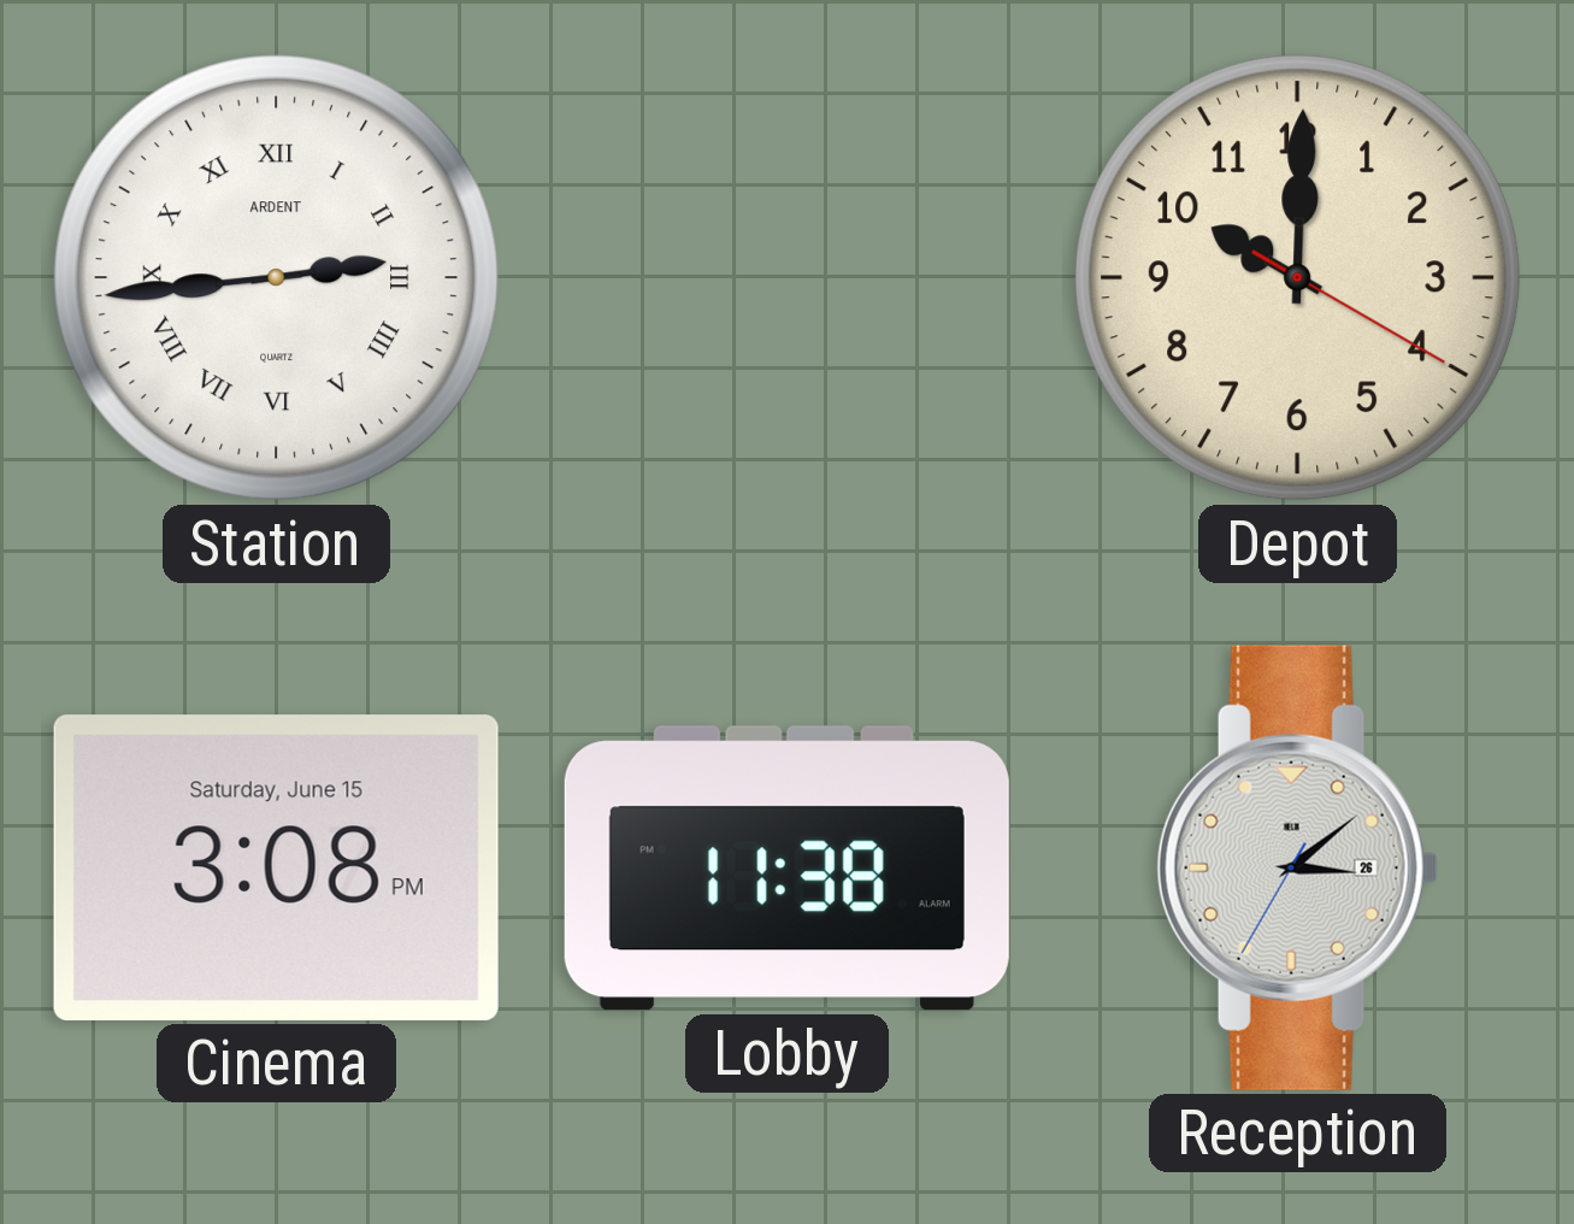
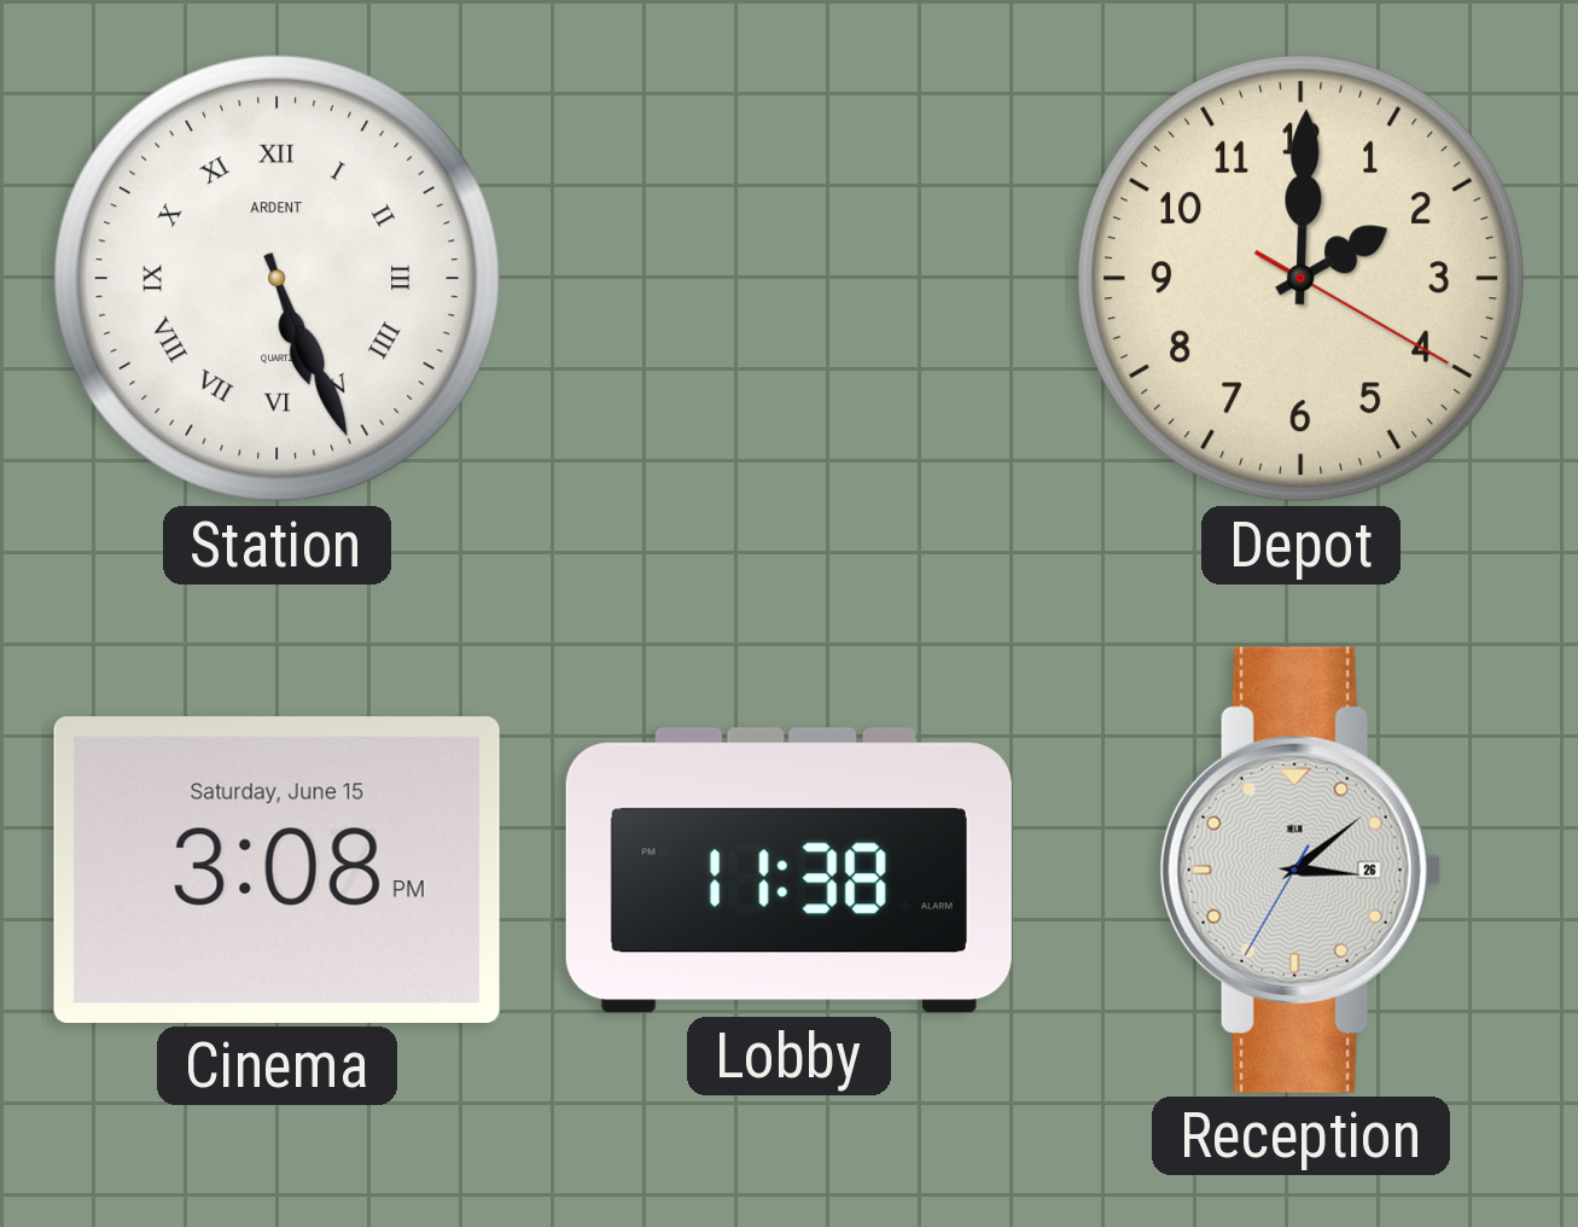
Station: 2:44 -> 5:26
Depot: 10:00 -> 2:00
